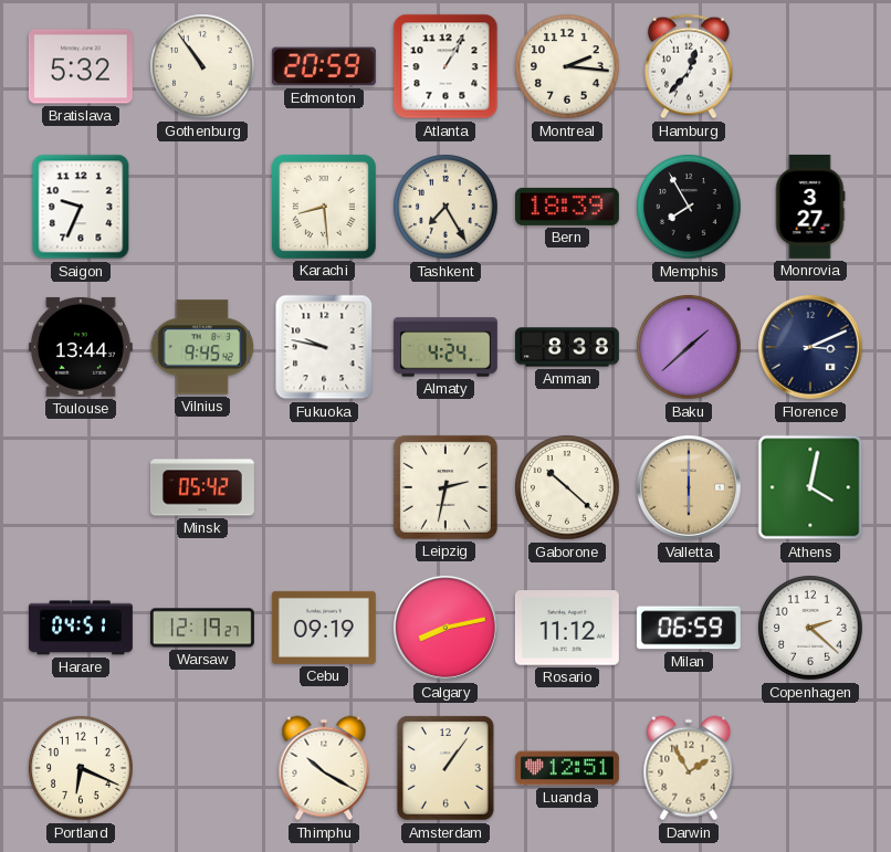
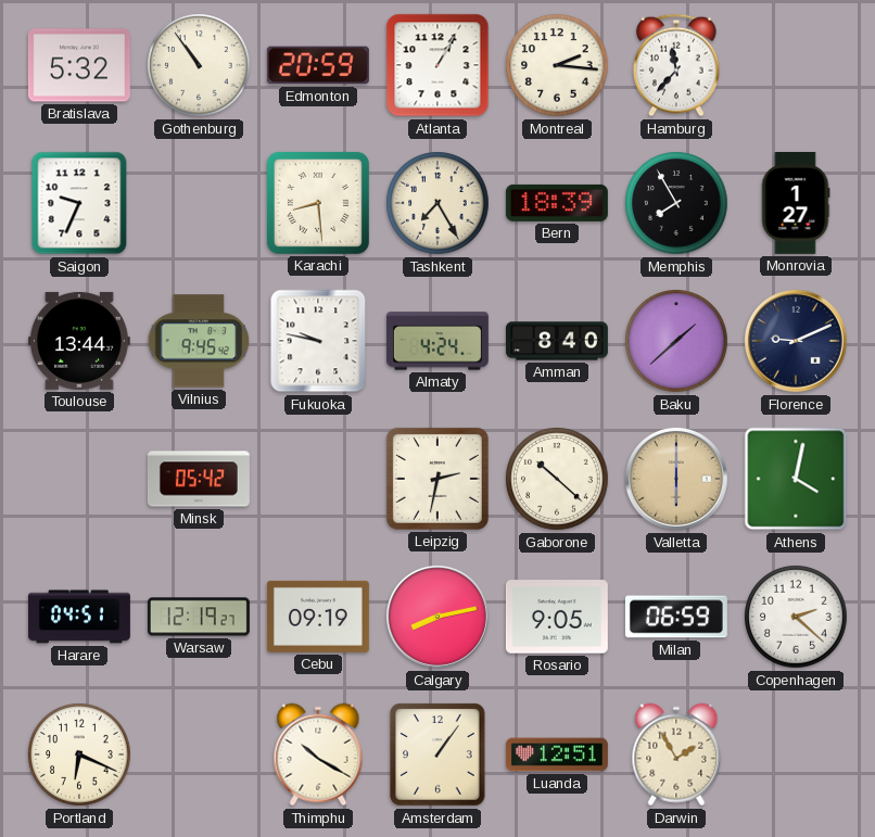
Hamburg: 12:37 -> 11:37
Monrovia: 3:27 -> 1:27
Amman: 8:38 -> 8:40
Florence: 3:11 -> 9:11
Rosario: 11:12 -> 9:05
